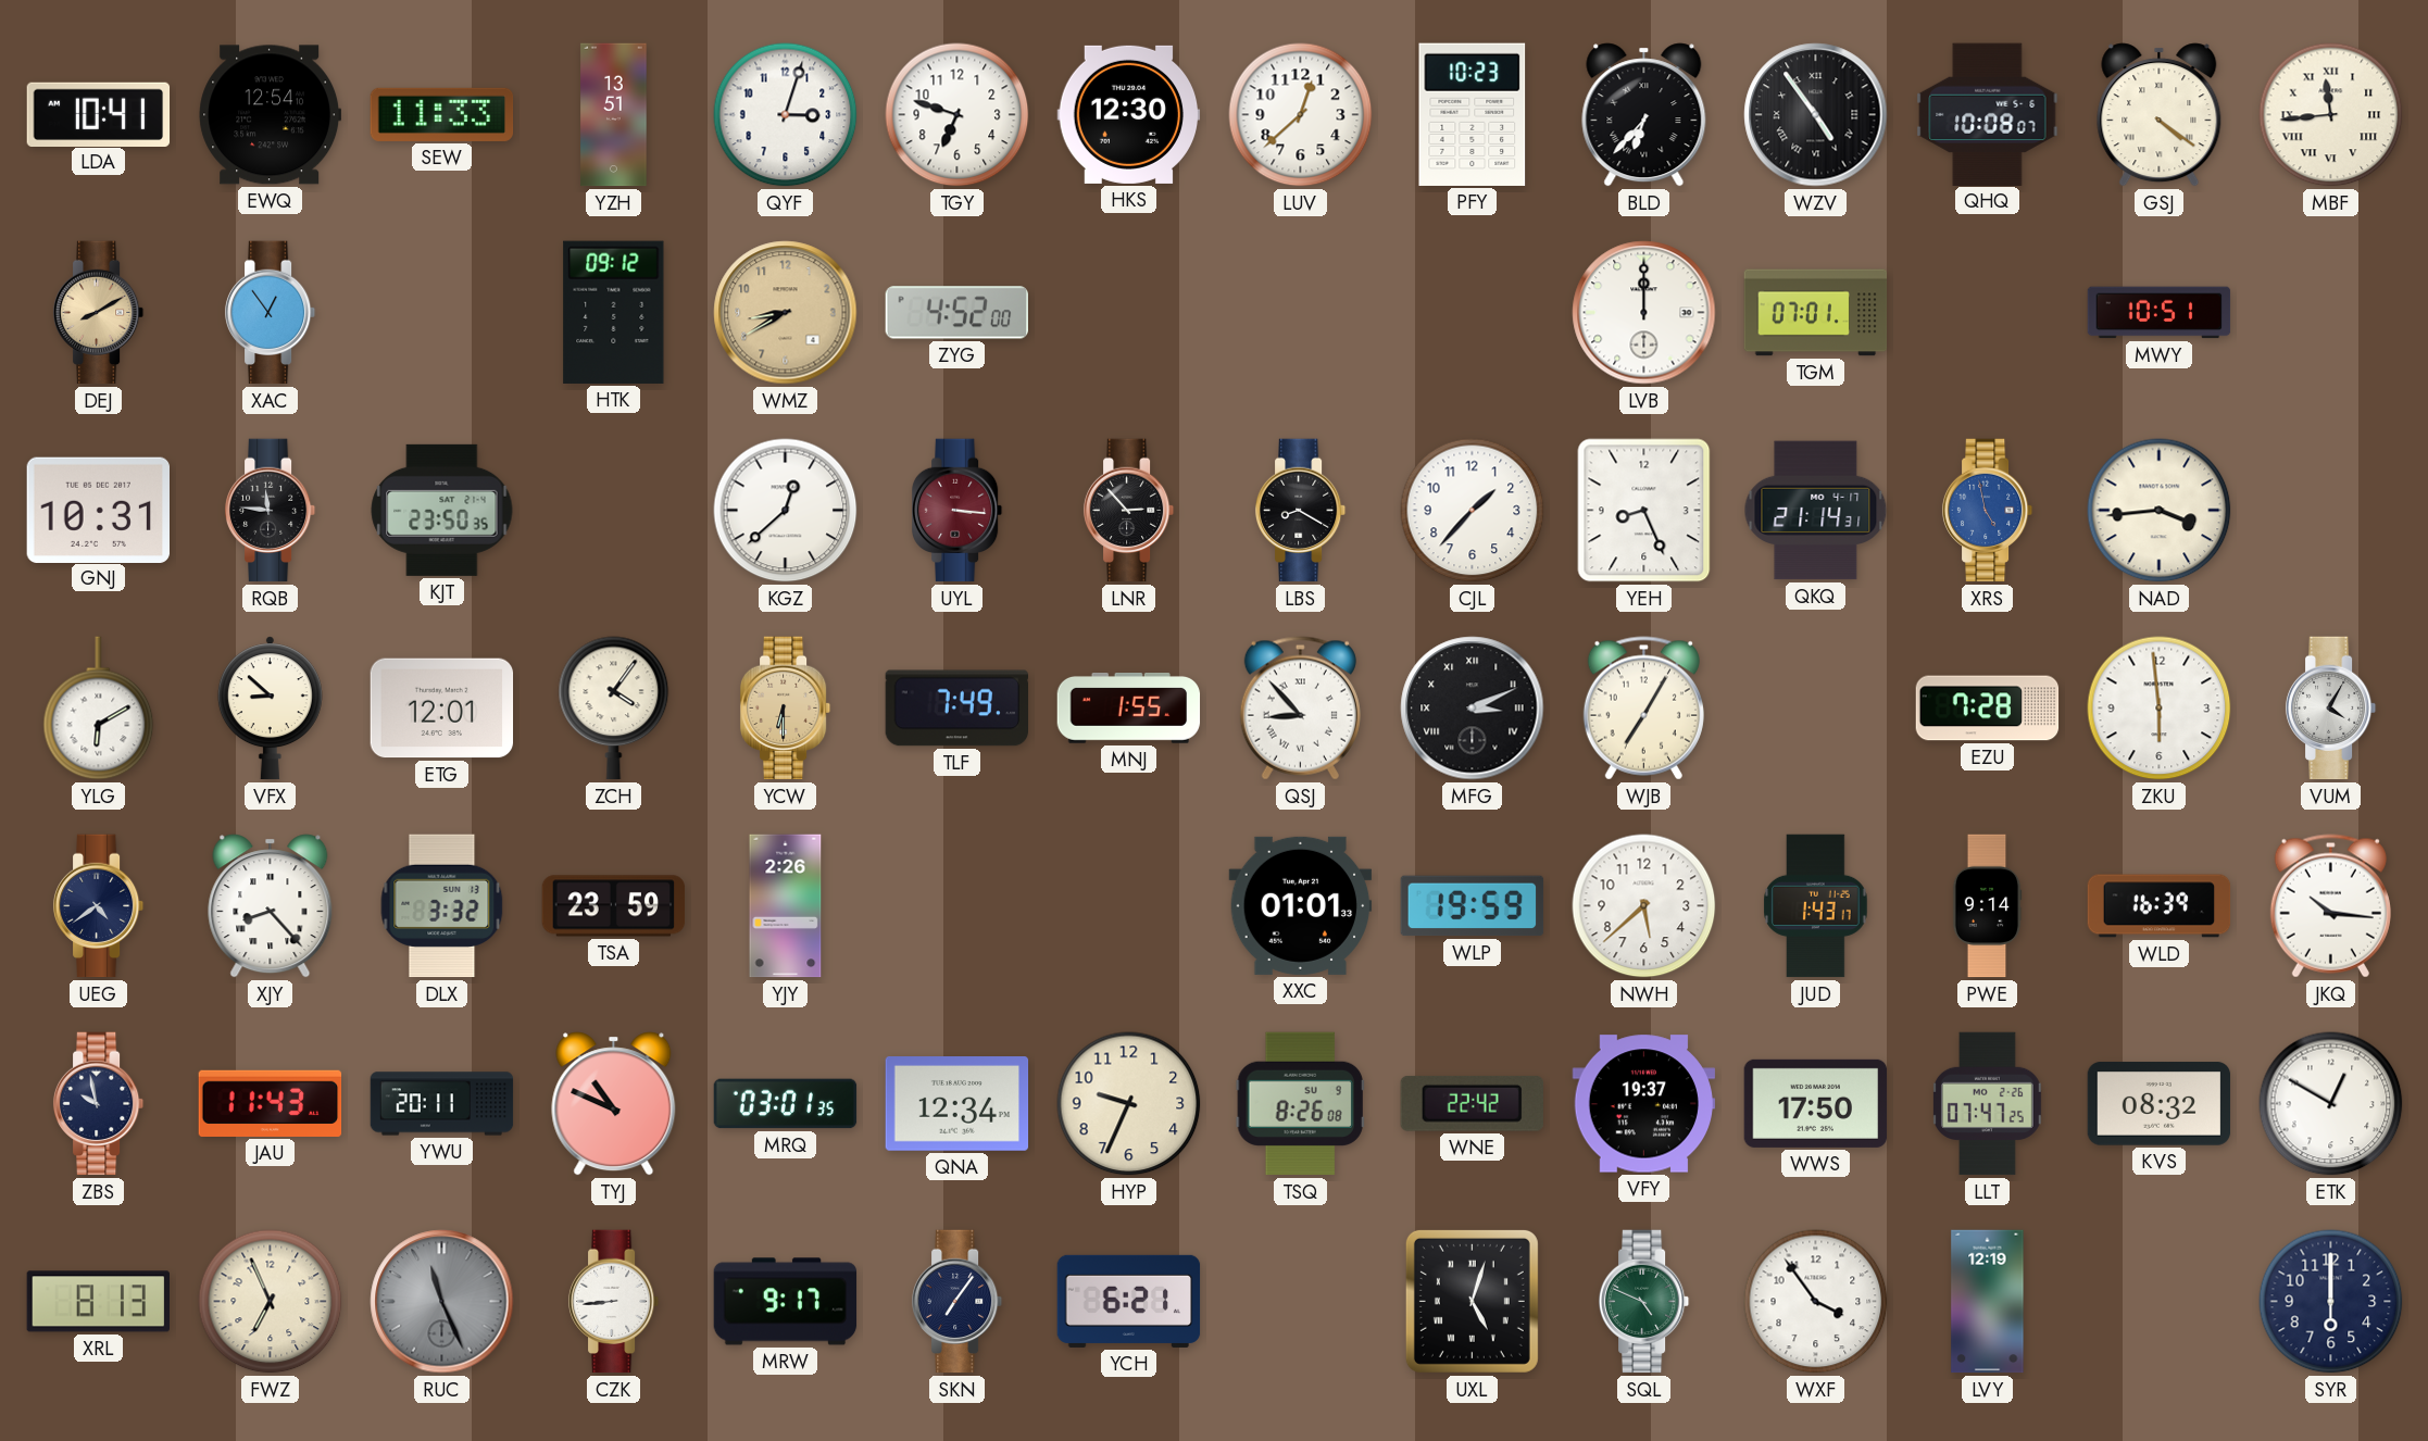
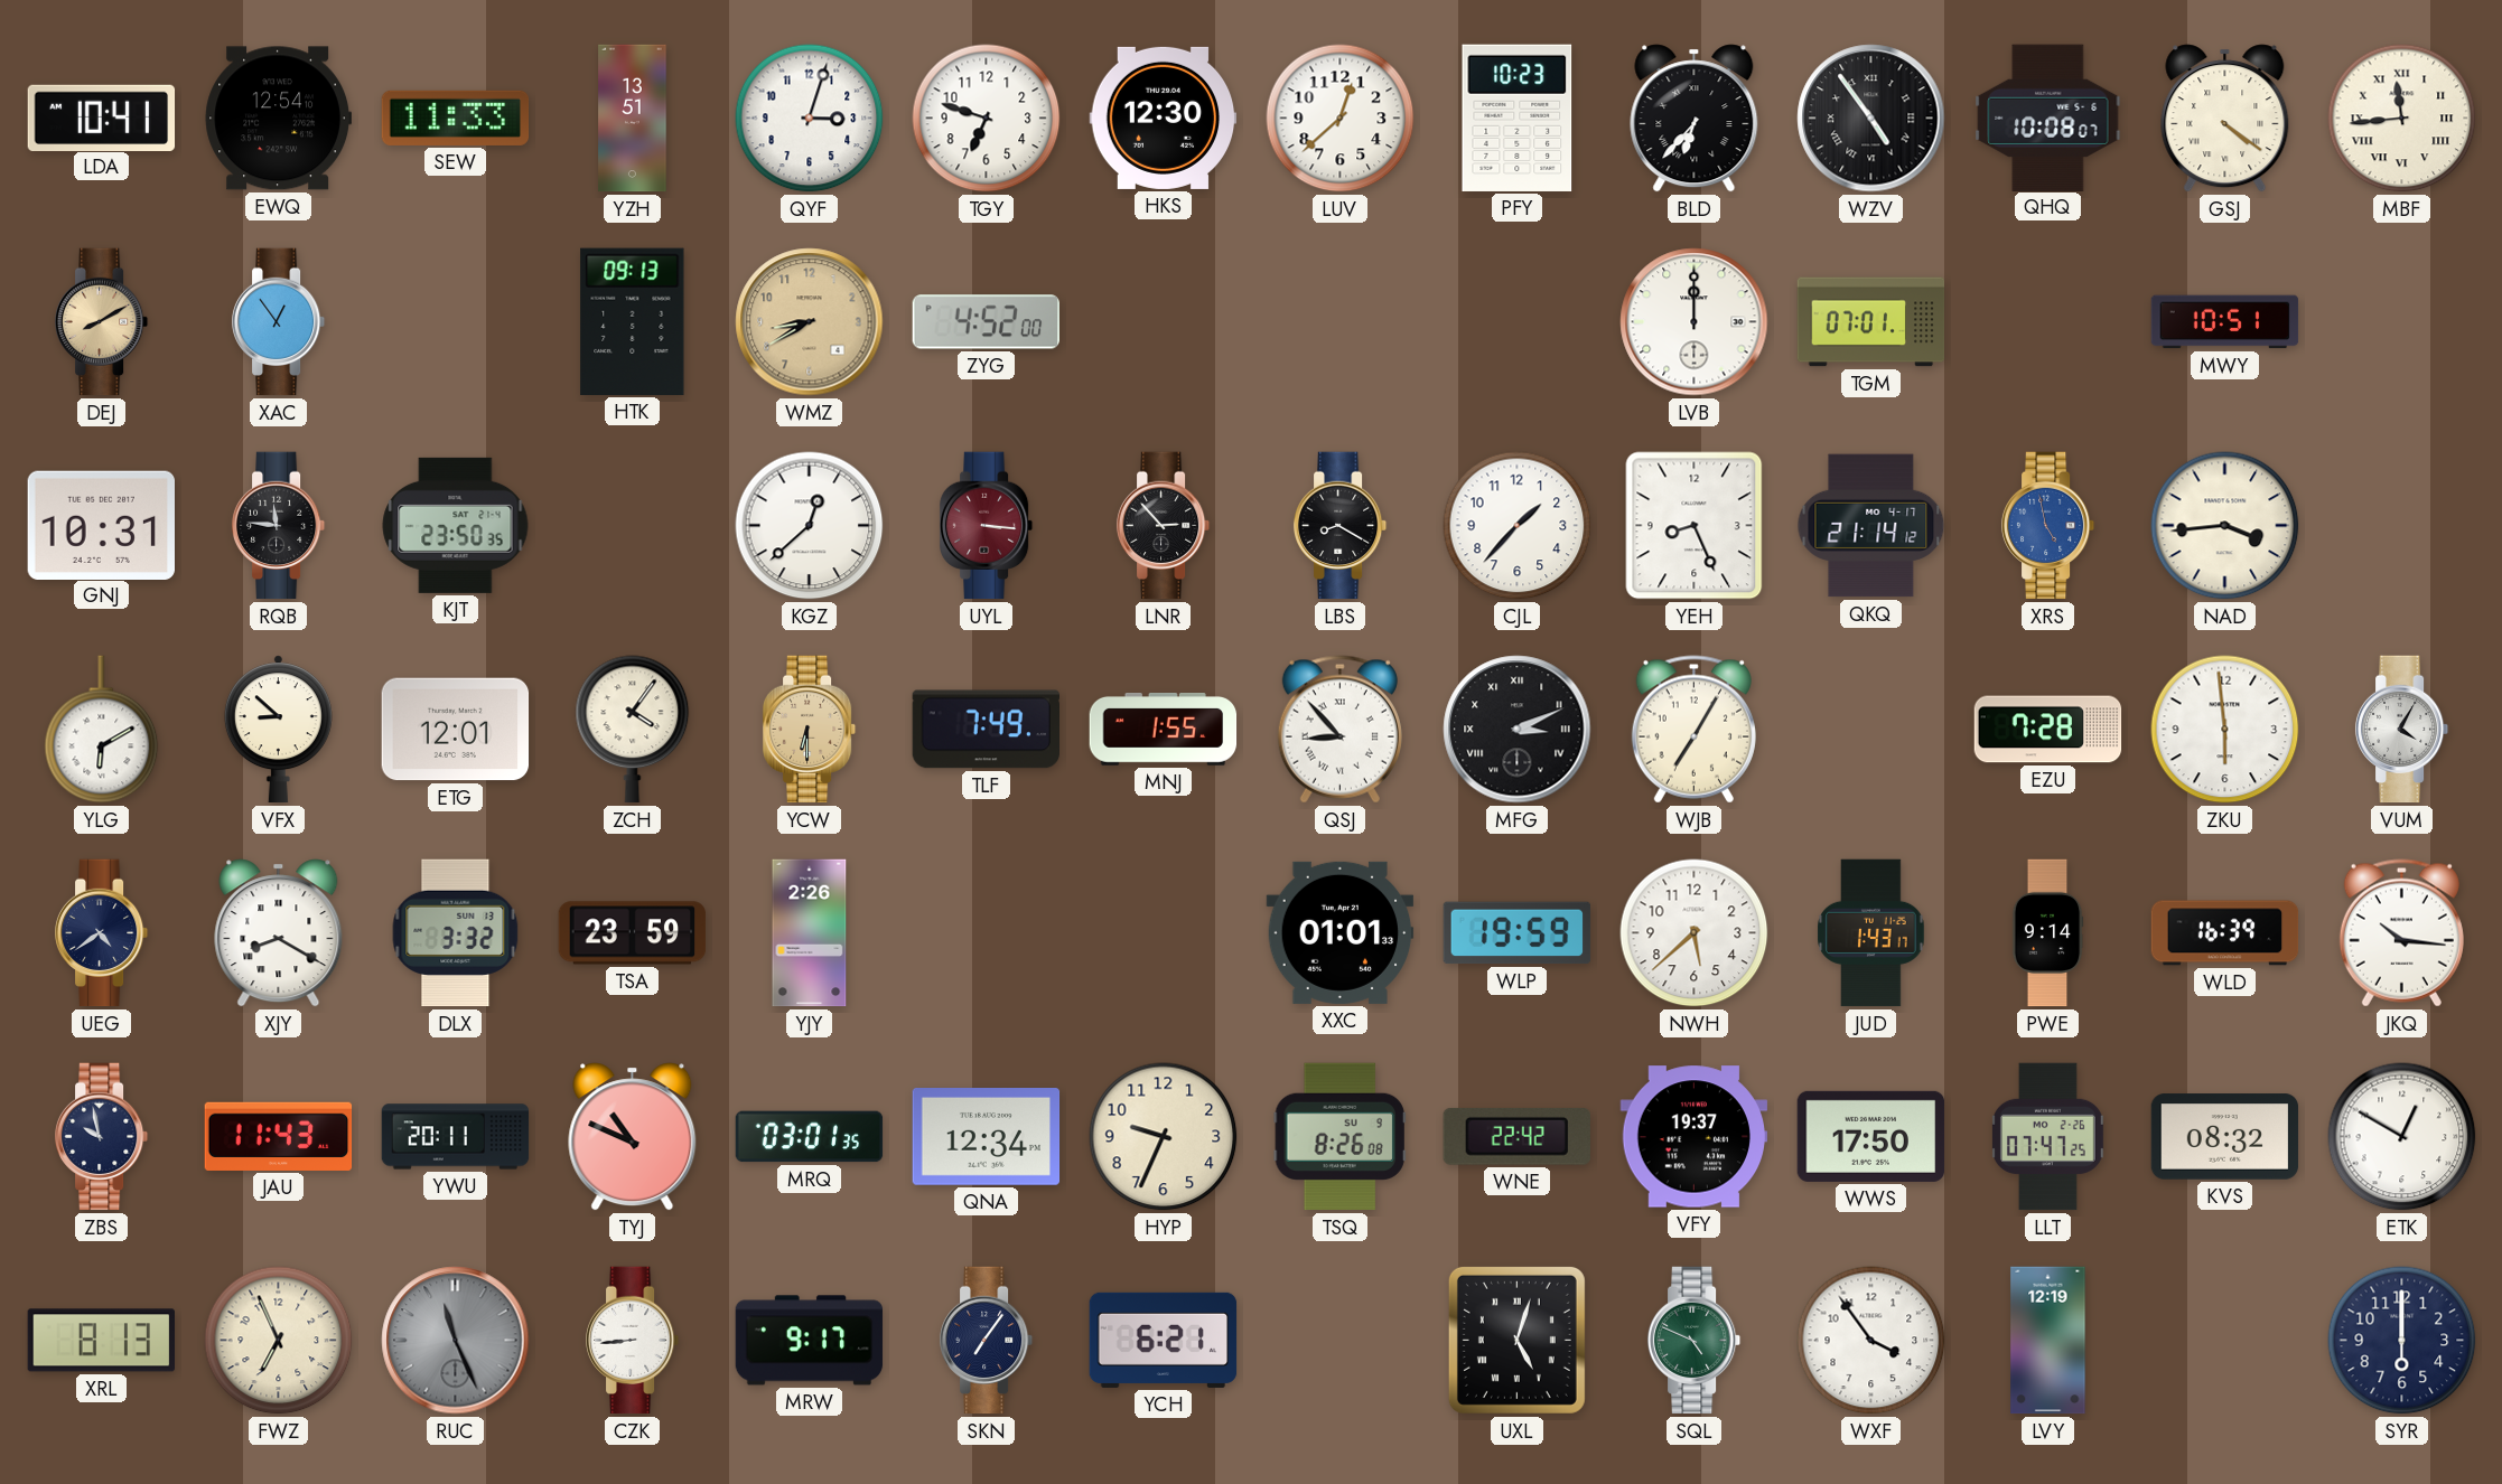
HTK: 09:12 -> 09:13
QKQ: 21:14:31 -> 21:14:12
XJY: 8:23 -> 8:20
